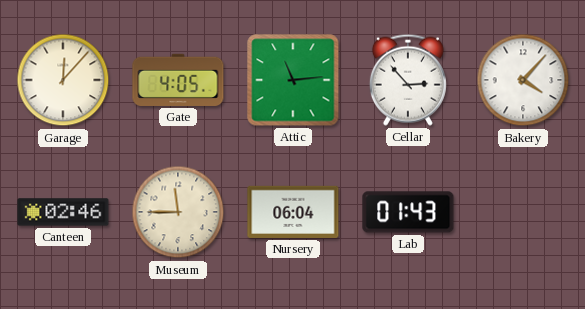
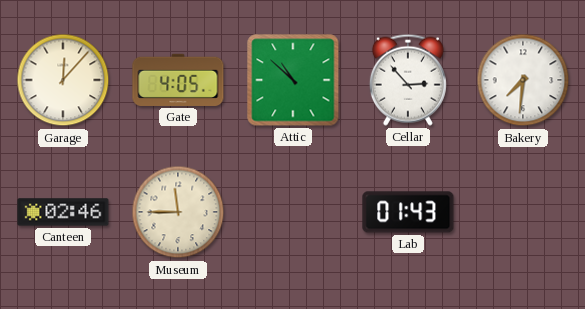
Attic: 11:14 -> 10:52
Bakery: 4:07 -> 7:31
Nursery: 06:04 -> none
